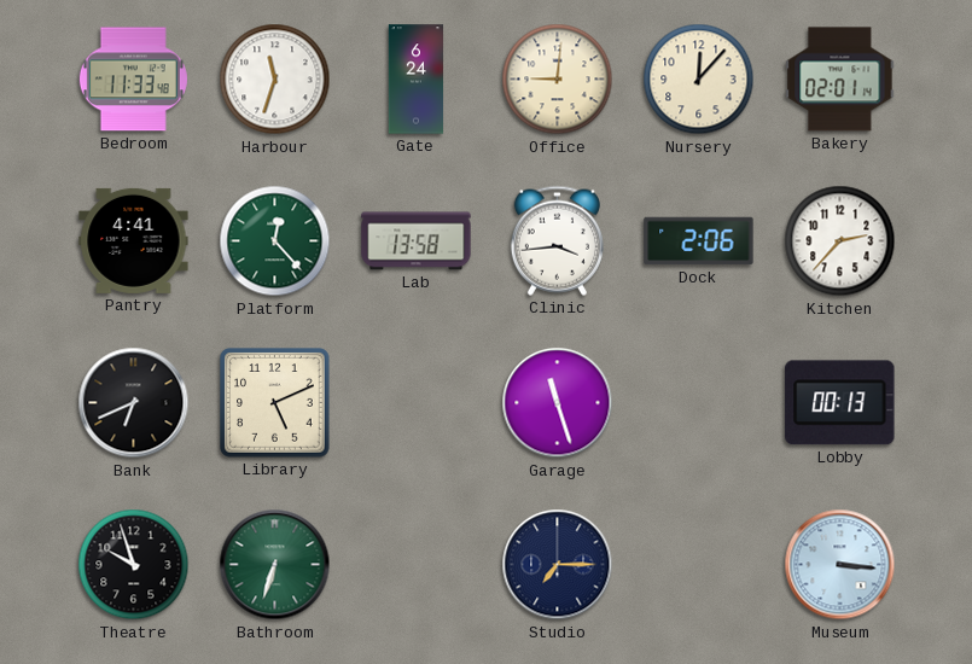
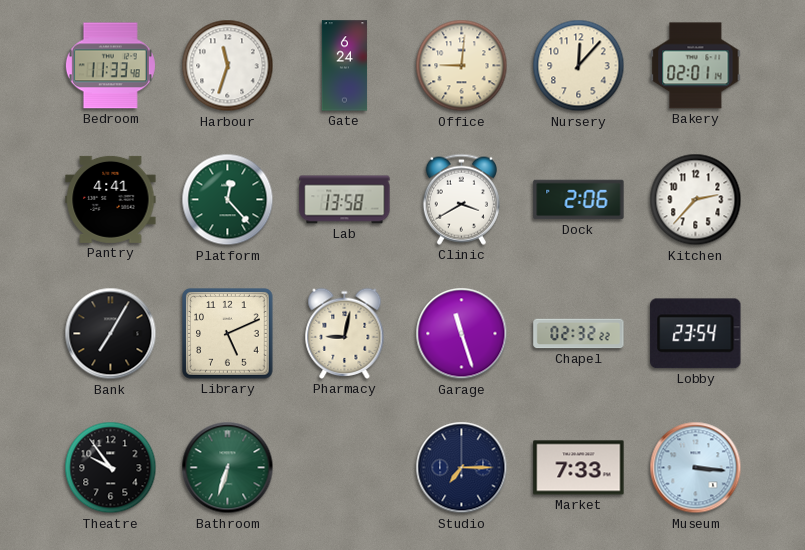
Clinic: 3:44 -> 3:40
Bank: 6:41 -> 7:05
Pharmacy: none -> 9:02
Chapel: none -> 02:32
Lobby: 00:13 -> 23:54
Theatre: 9:57 -> 9:54
Market: none -> 7:33
